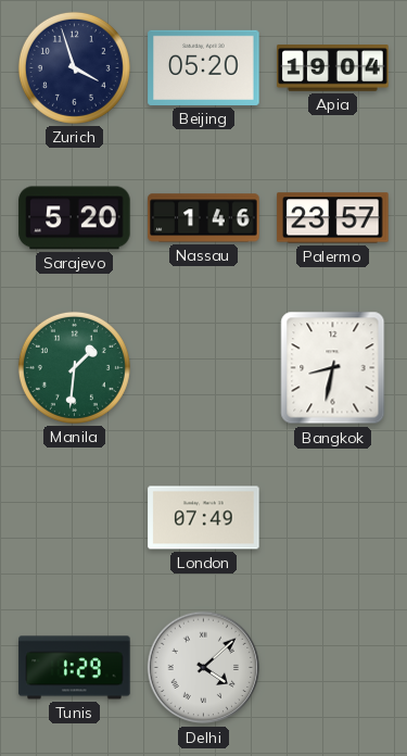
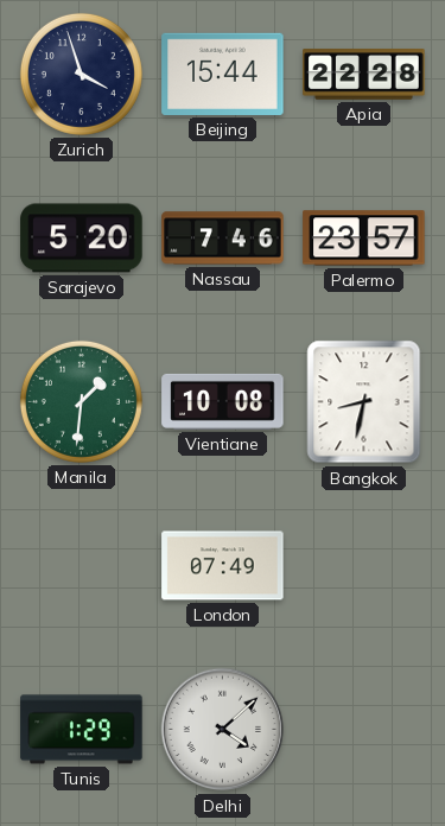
Beijing: 05:20 -> 15:44
Apia: 19:04 -> 22:28
Nassau: 1:46 -> 7:46
Vientiane: none -> 10:08
